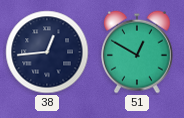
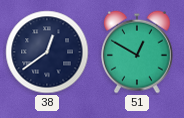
38: 12:44 -> 12:39
